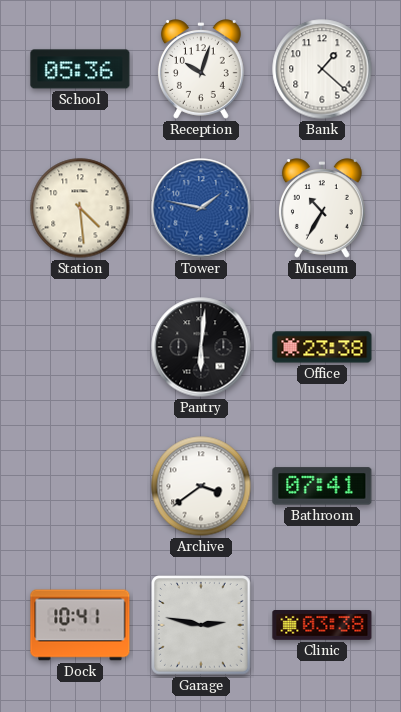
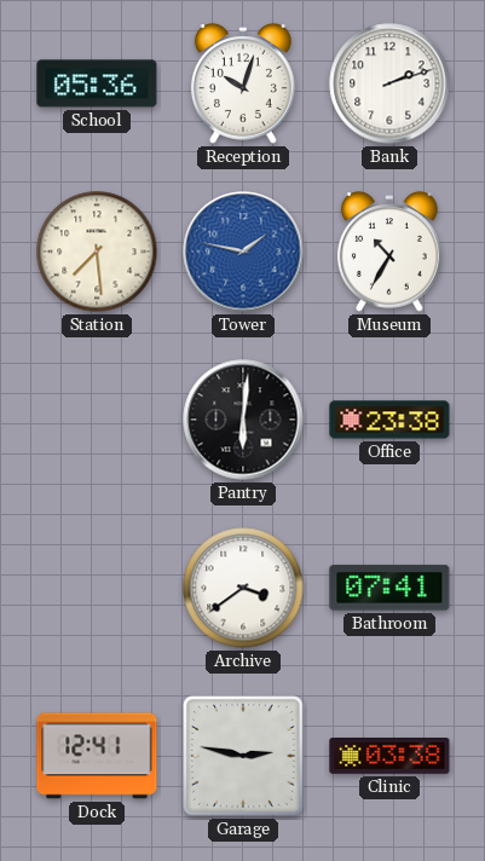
Bank: 1:22 -> 2:12
Station: 4:29 -> 7:29
Dock: 10:41 -> 12:41
